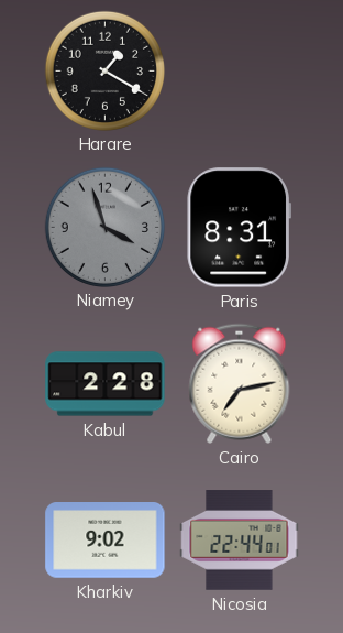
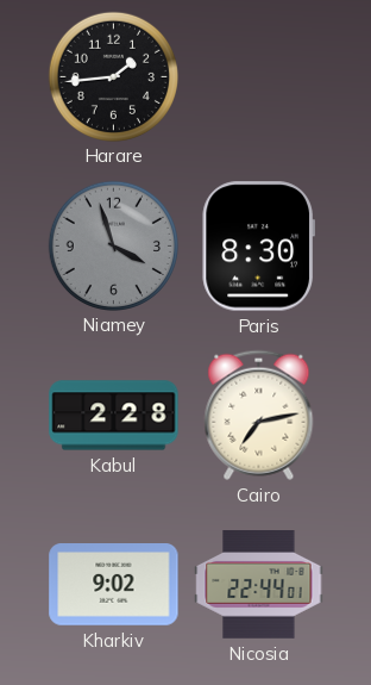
Harare: 1:20 -> 1:44
Paris: 8:31 -> 8:30
